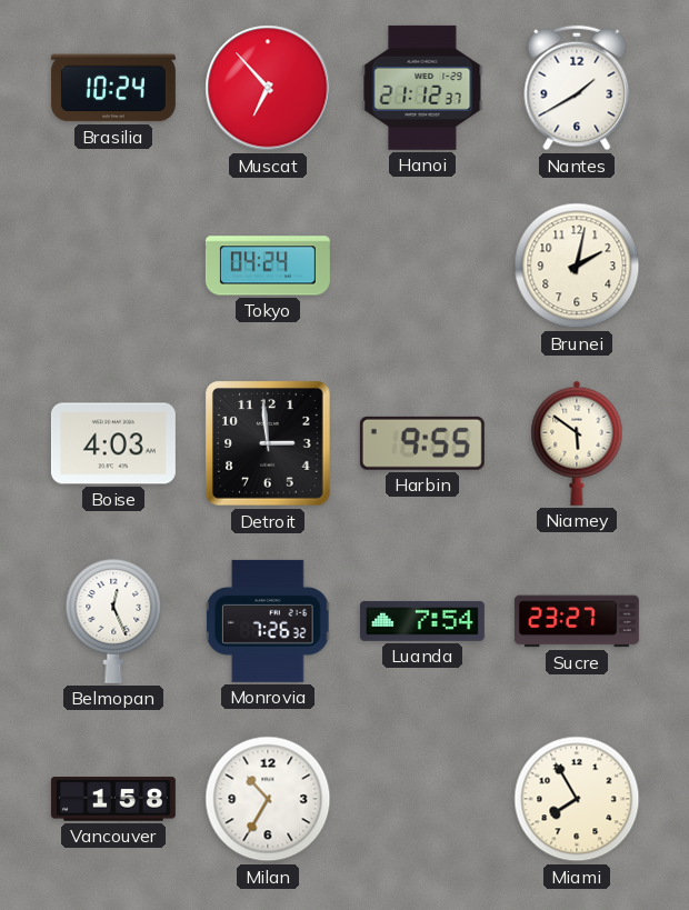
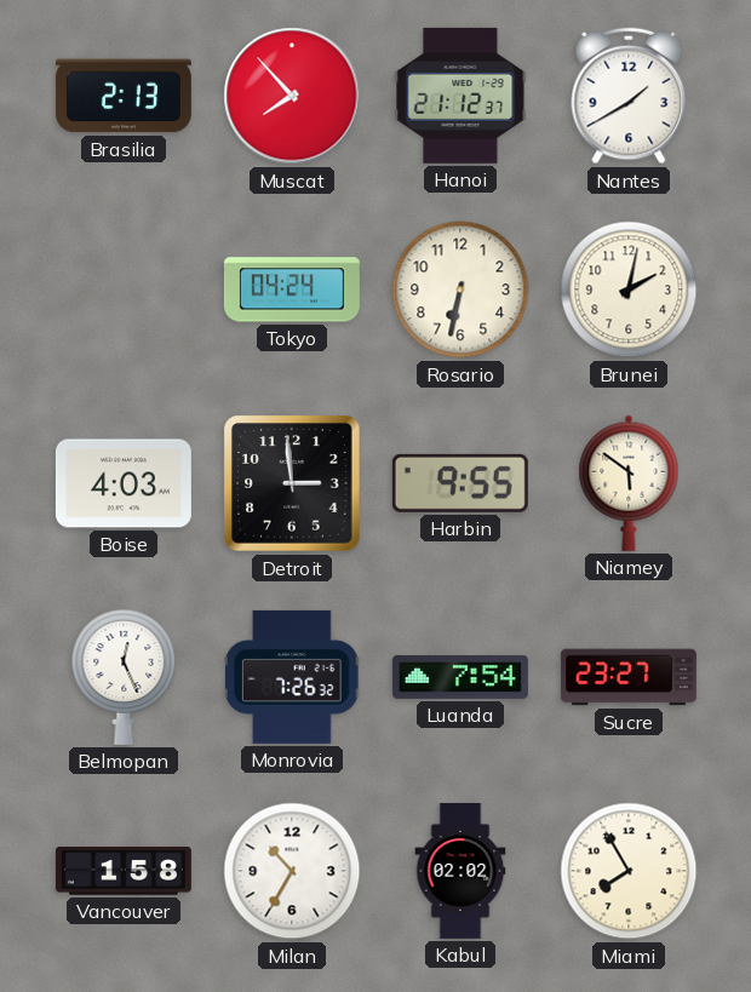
Brasilia: 10:24 -> 2:13
Muscat: 6:53 -> 7:53
Rosario: none -> 6:32
Kabul: none -> 02:02
